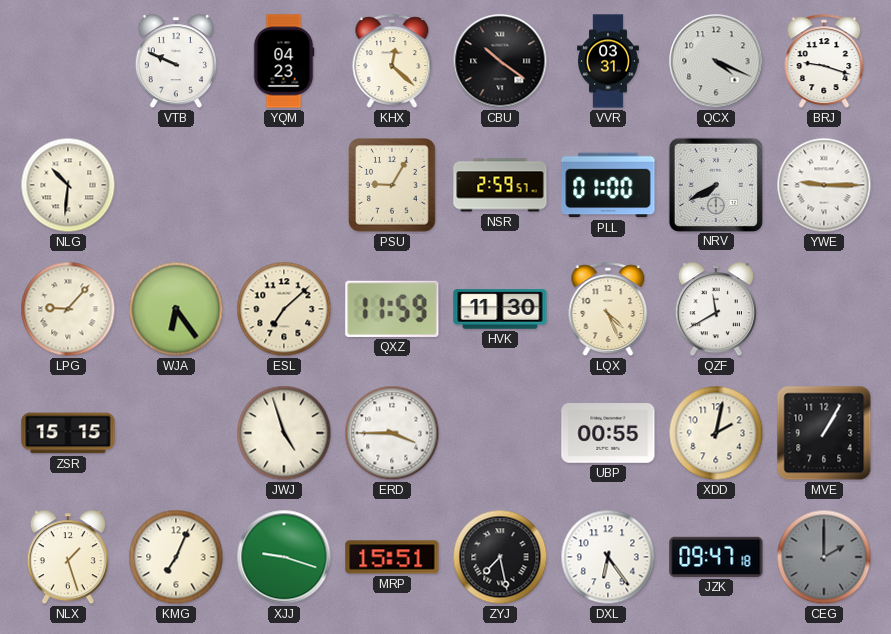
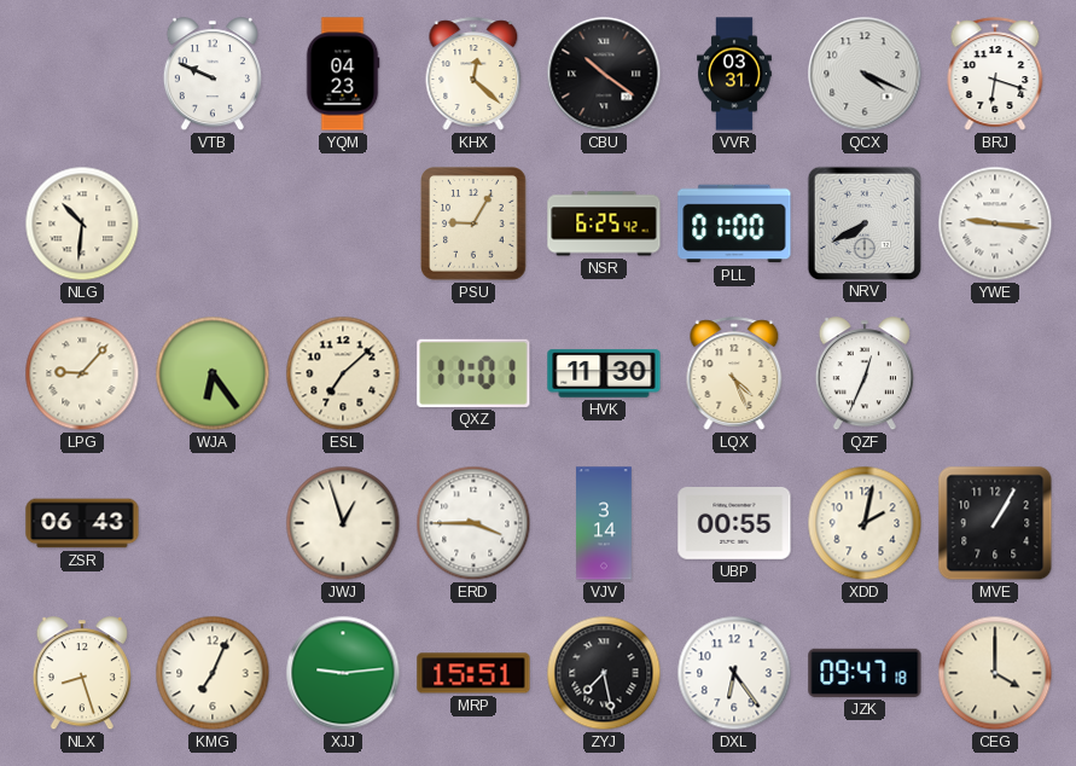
BRJ: 9:18 -> 6:18
NSR: 2:59 -> 6:25
YWE: 9:15 -> 9:16
QXZ: 11:59 -> 11:01
QZF: 11:40 -> 12:34
ZSR: 15:15 -> 06:43
JWJ: 4:57 -> 12:57
VJV: none -> 3:14
NLX: 1:27 -> 8:27
XJJ: 9:18 -> 9:14
CEG: 2:00 -> 4:00
CEG dial: grey -> cream
